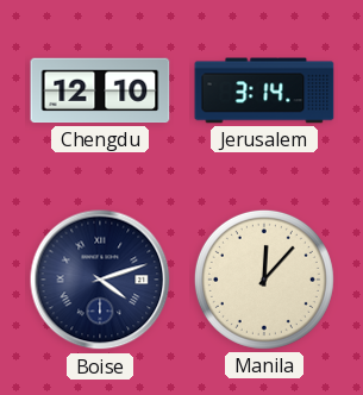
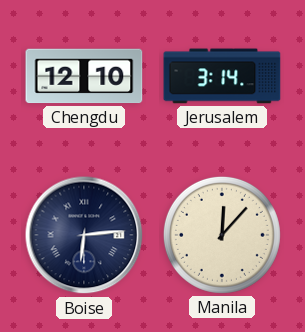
Boise: 4:12 -> 6:14
